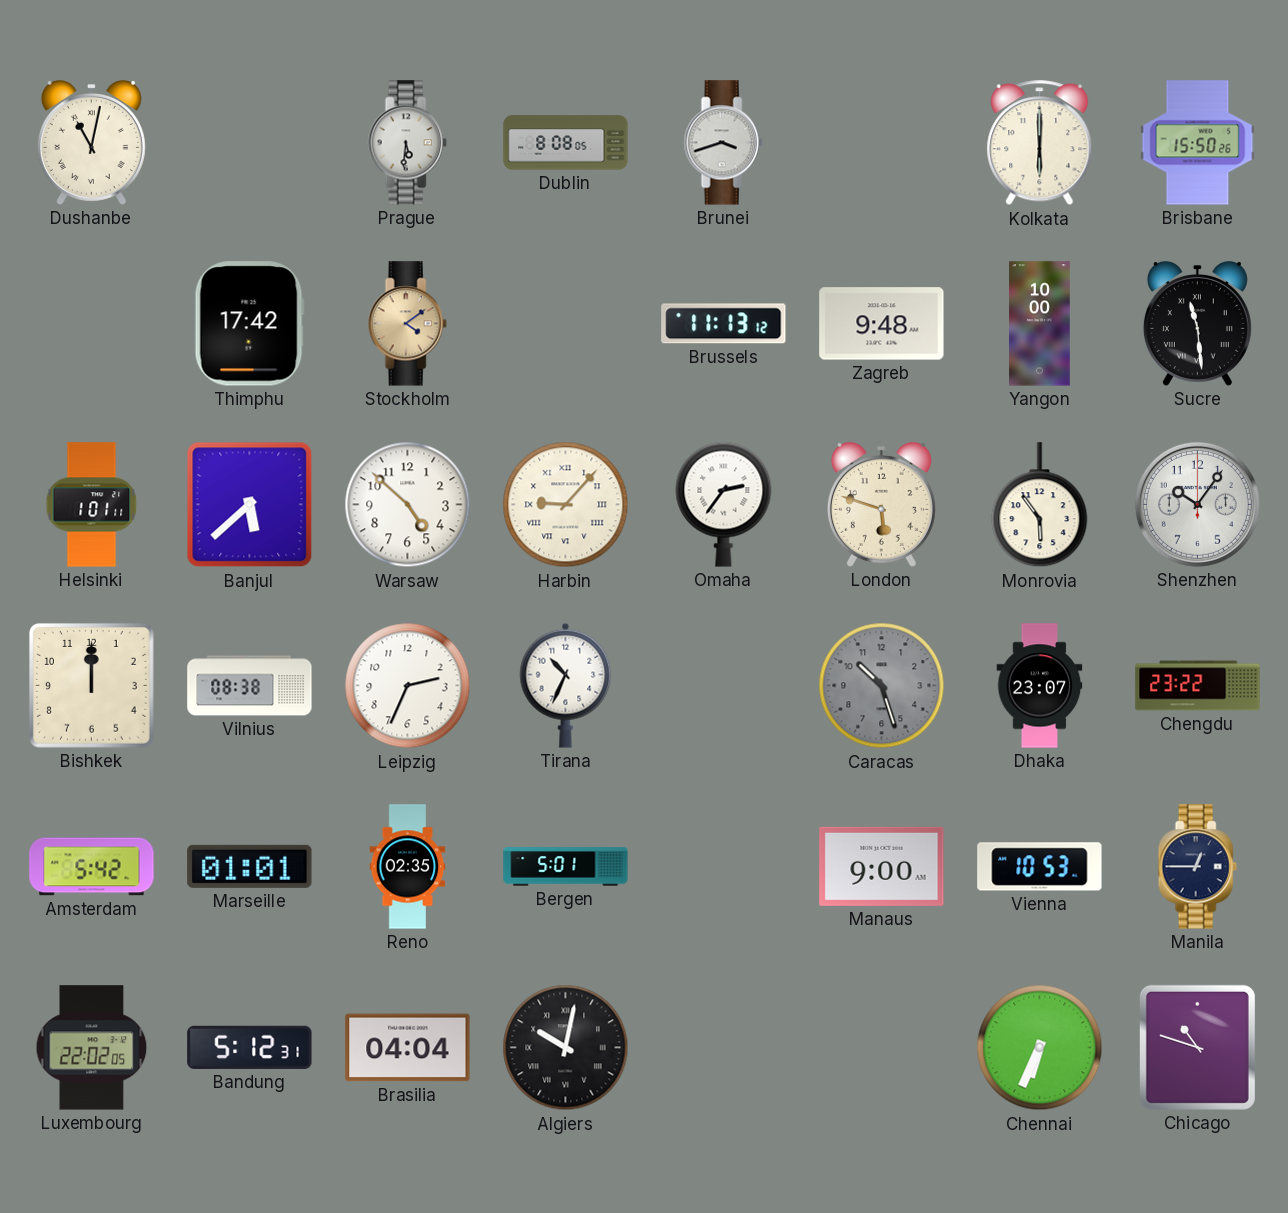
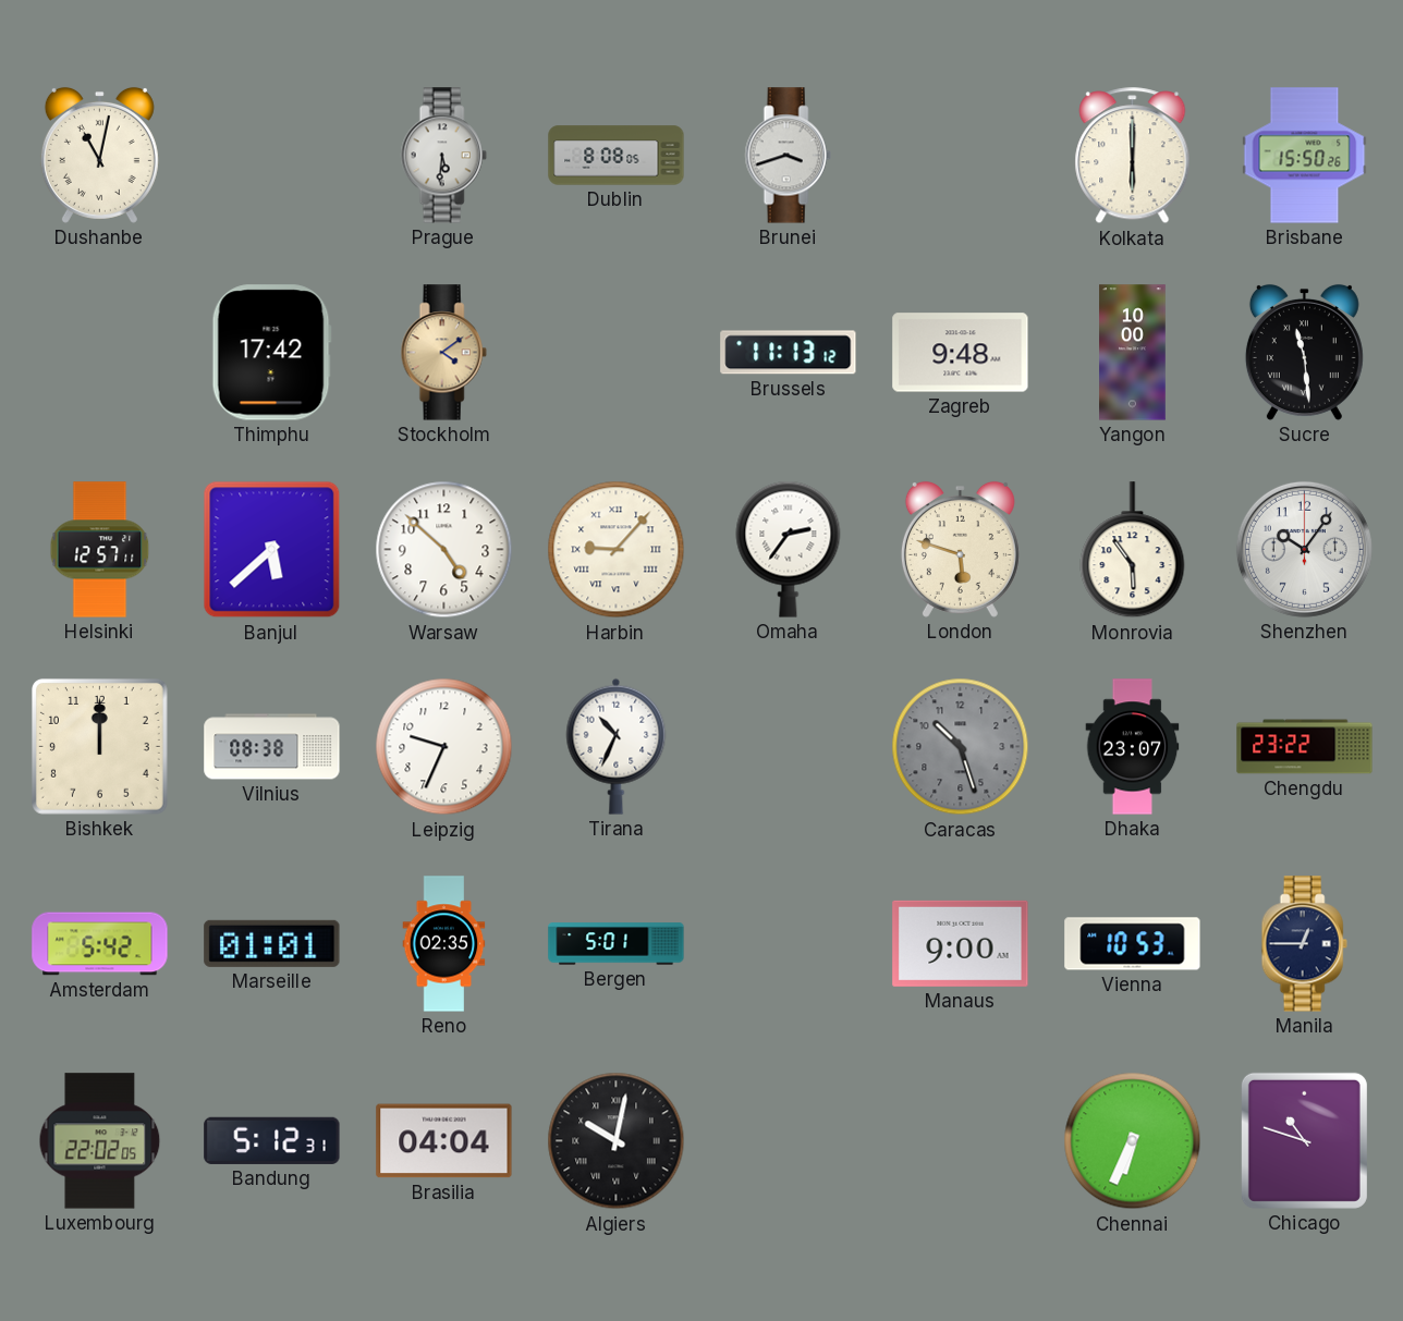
Helsinki: 1:01 -> 12:57
Leipzig: 2:34 -> 9:34
